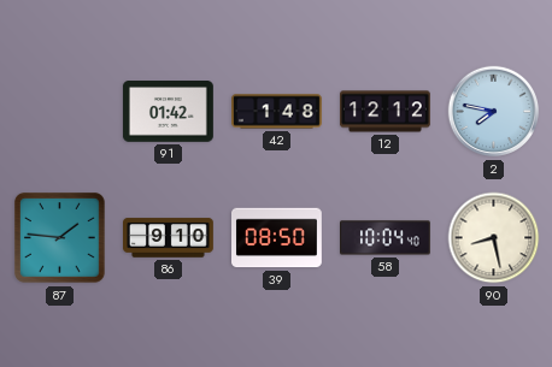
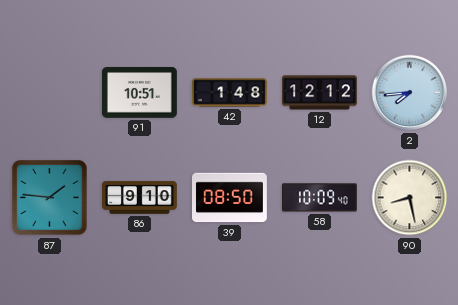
91: 01:42 -> 10:51
2: 7:47 -> 7:44
58: 10:04 -> 10:09
